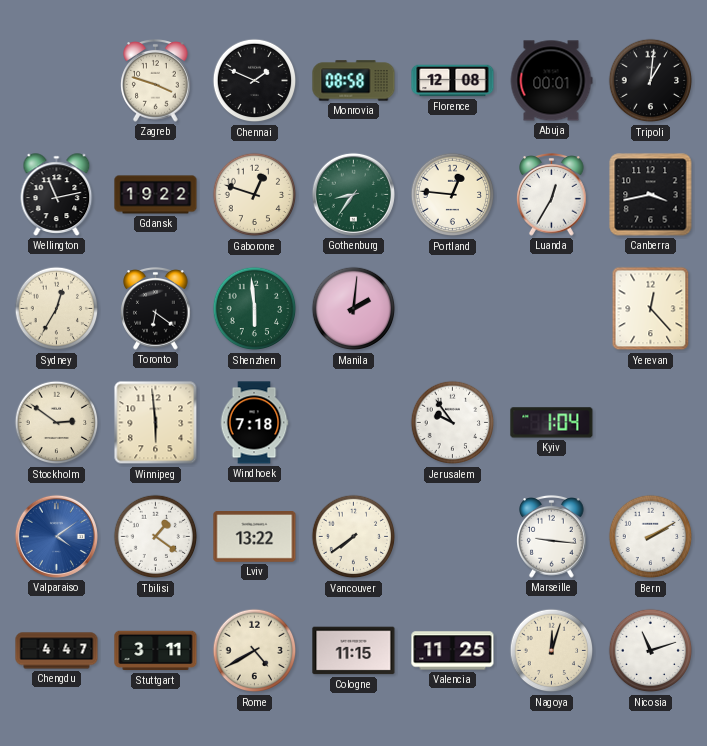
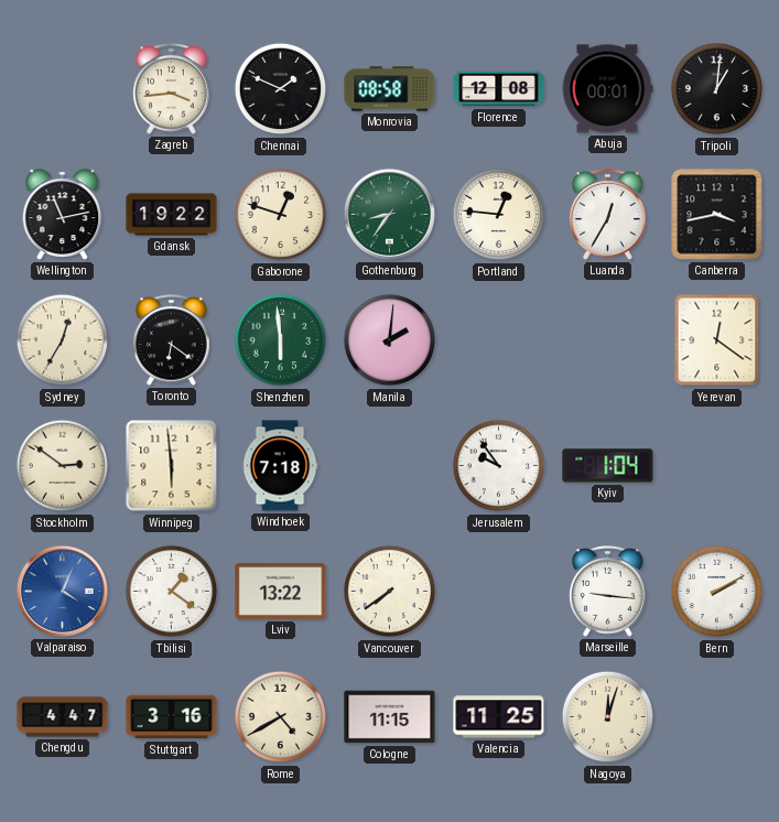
Zagreb: 3:48 -> 3:44
Yerevan: 12:23 -> 12:21
Valparaiso: 4:09 -> 4:04
Stuttgart: 3:11 -> 3:16
Nicosia: 11:12 -> none
